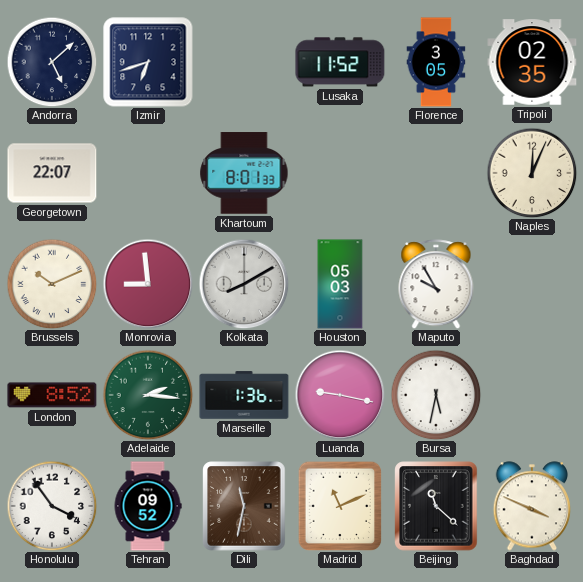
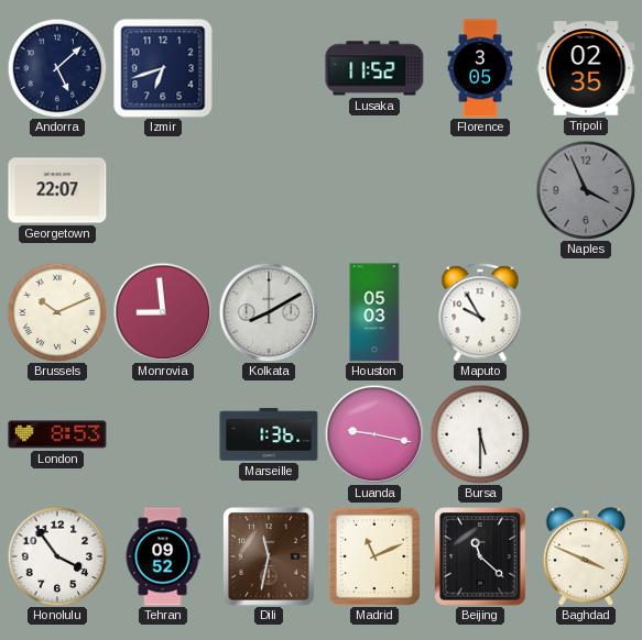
Khartoum: 8:01 -> none
Naples: 12:04 -> 3:56
Naples dial: cream -> grey
London: 8:52 -> 8:53
Adelaide: 2:16 -> none
Bursa: 5:32 -> 5:30
